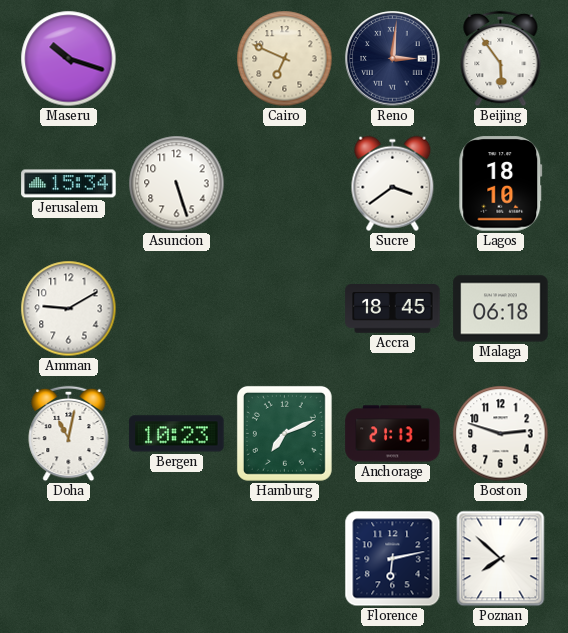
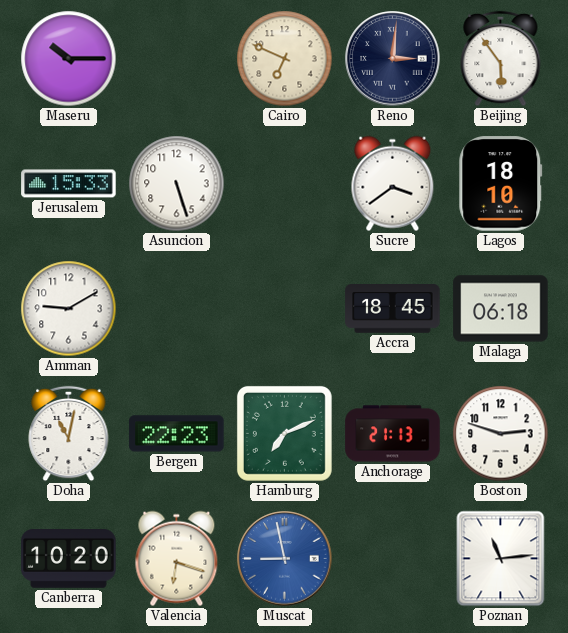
Maseru: 10:18 -> 10:15
Jerusalem: 15:34 -> 15:33
Bergen: 10:23 -> 22:23
Canberra: none -> 10:20
Valencia: none -> 6:18
Muscat: none -> 8:58
Florence: 6:13 -> none
Poznan: 7:52 -> 11:14
